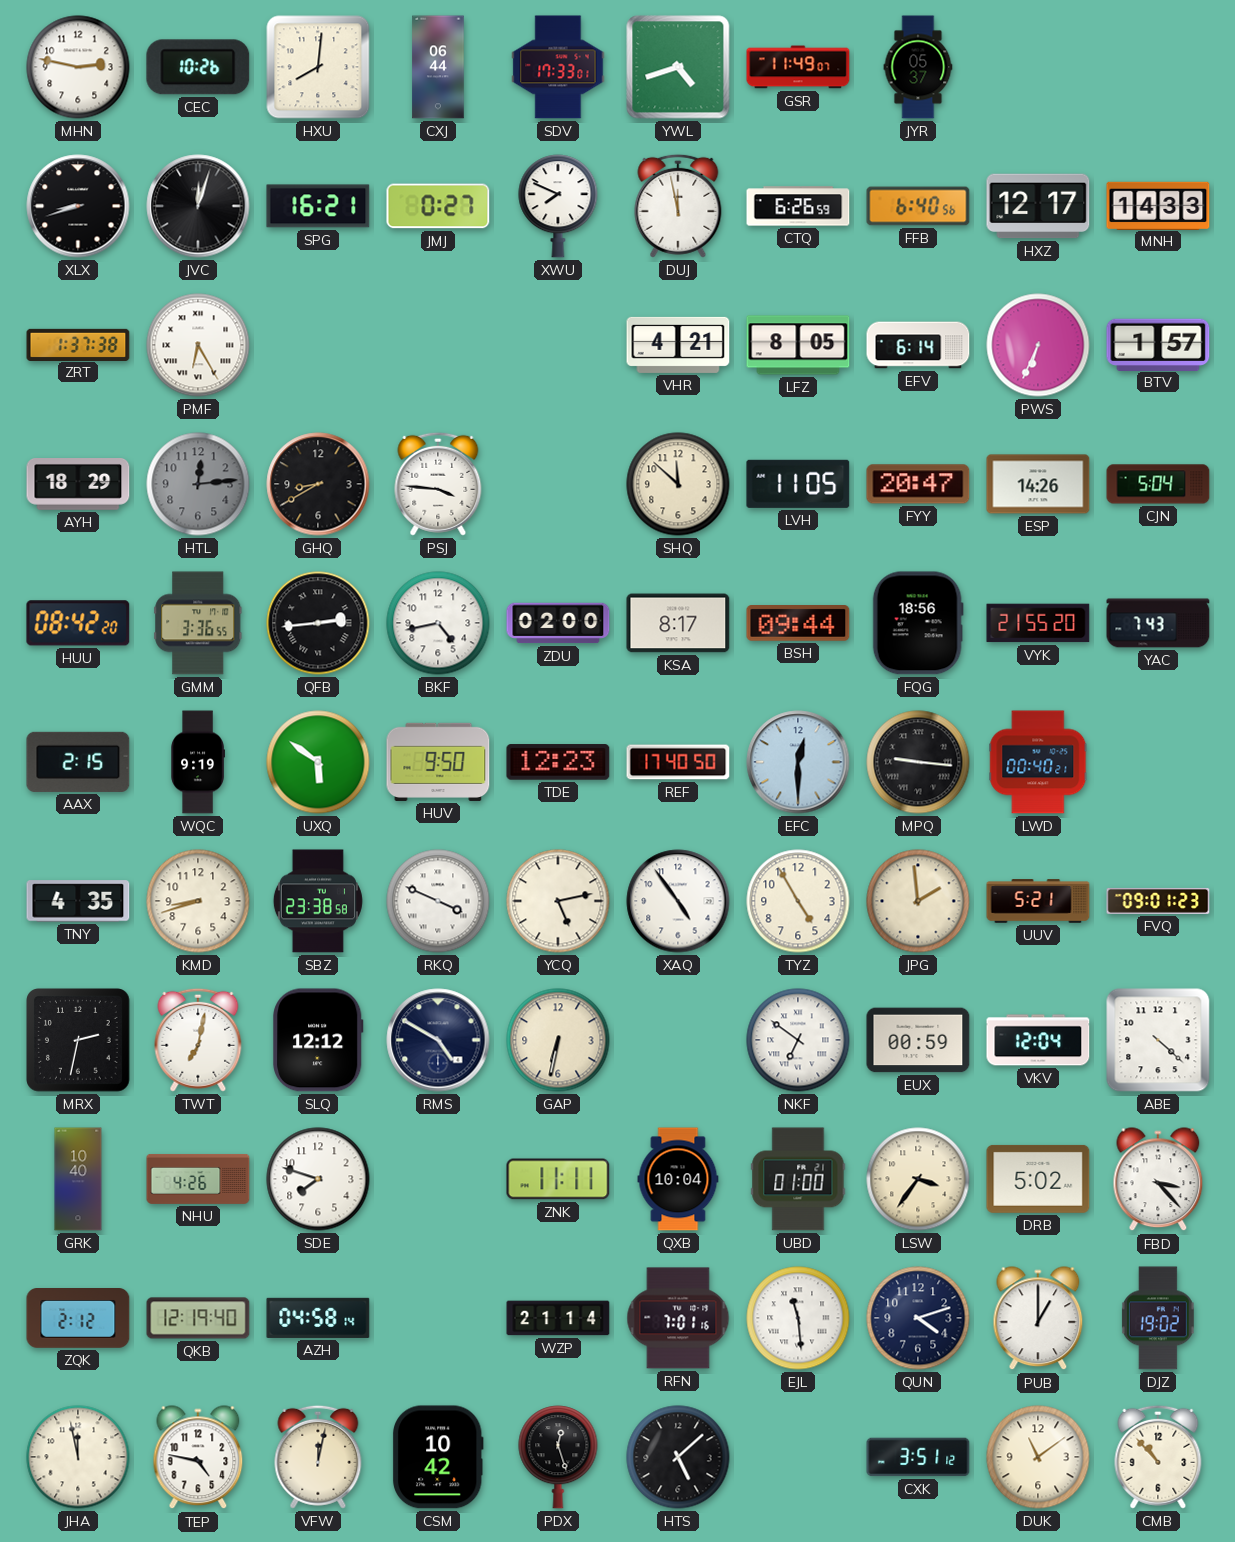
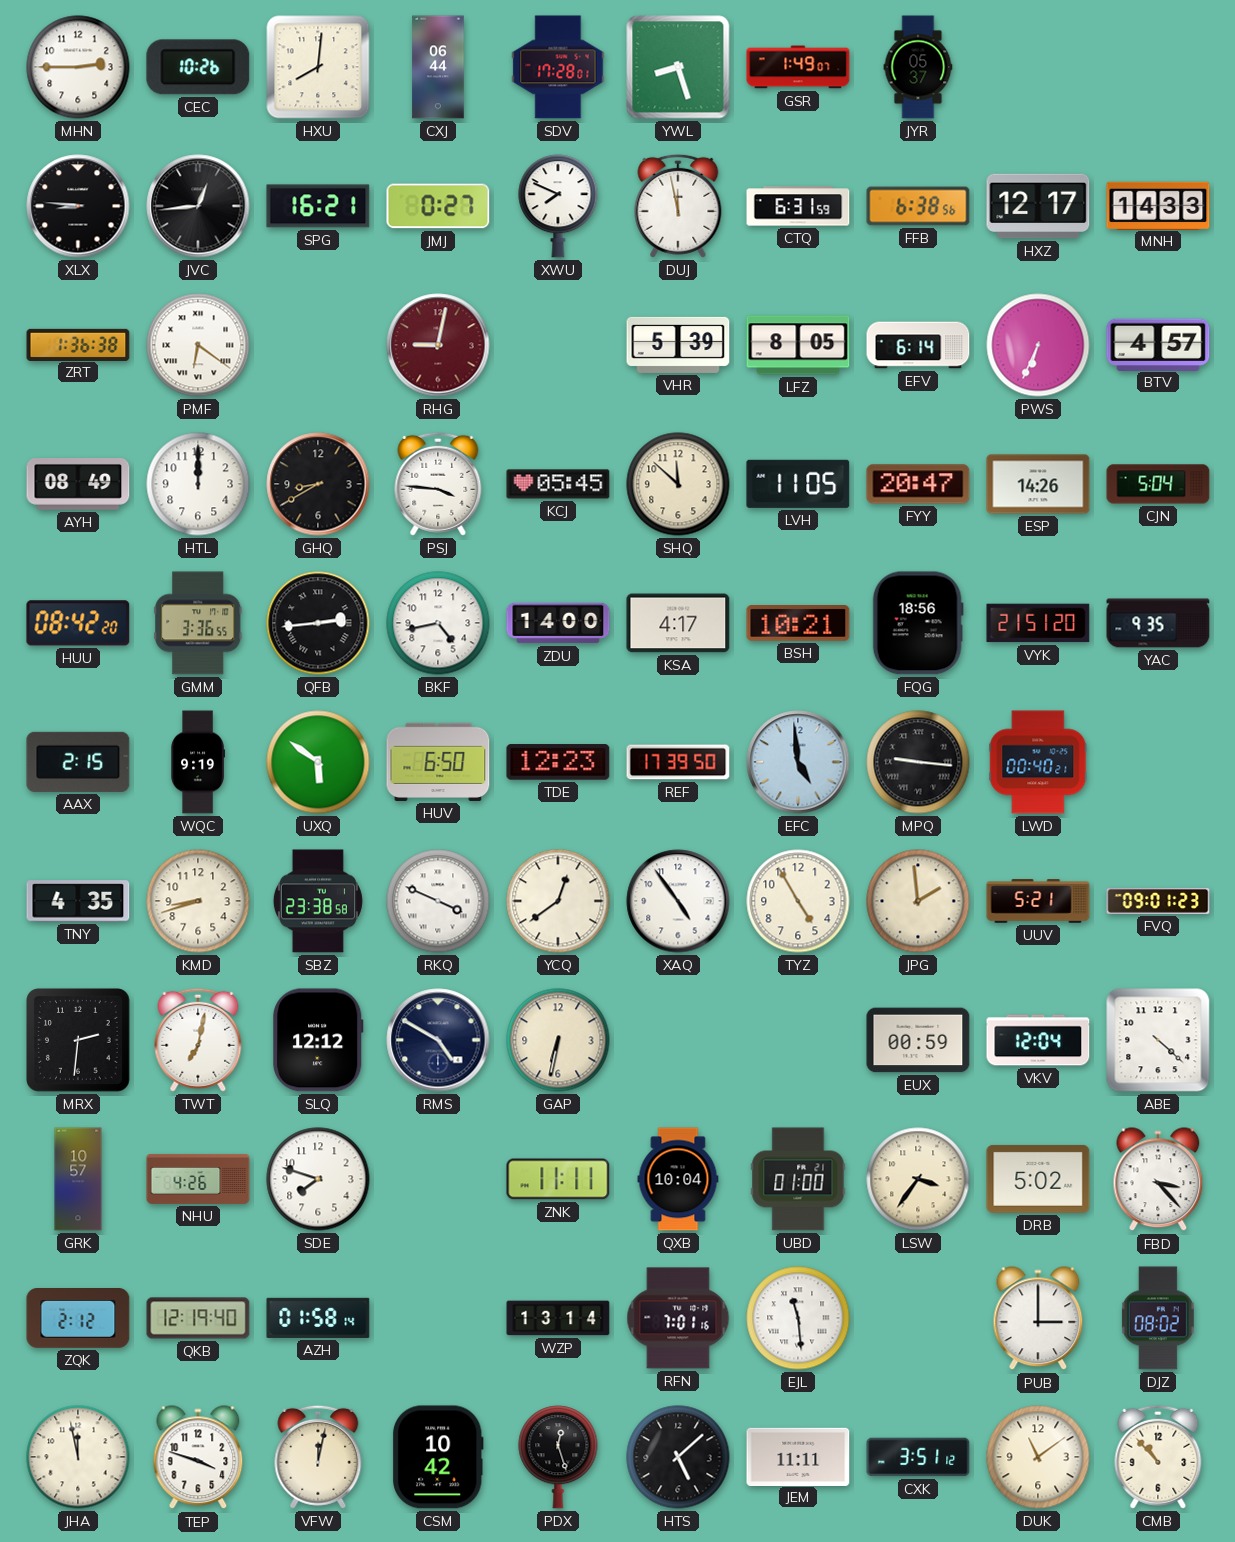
MHN: 2:47 -> 2:45
SDV: 17:33 -> 17:28
YWL: 4:42 -> 8:27
GSR: 11:49 -> 1:49
XLX: 8:42 -> 8:46
JVC: 12:03 -> 12:44
CTQ: 6:26 -> 6:31
FFB: 6:40 -> 6:38
ZRT: 1:37 -> 1:36
PMF: 6:25 -> 6:21
RHG: none -> 9:02
VHR: 4:21 -> 5:39
BTV: 1:57 -> 4:57
AYH: 18:29 -> 08:49
HTL: 12:14 -> 12:00
HTL dial: grey -> white
KCJ: none -> 05:45
ZDU: 02:00 -> 14:00
KSA: 8:17 -> 4:17
BSH: 09:44 -> 10:21
VYK: 21:55 -> 21:51
YAC: 7:43 -> 9:35
HUV: 9:50 -> 6:50
REF: 17:40 -> 17:39
EFC: 12:30 -> 4:59
YCQ: 5:13 -> 12:39
MRX: 2:32 -> 2:31
NKF: 6:51 -> none
GRK: 10:40 -> 10:57
AZH: 04:58 -> 01:58
WZP: 21:14 -> 13:14
QUN: 4:12 -> none
PUB: 1:00 -> 3:00
DJZ: 19:02 -> 08:02
TEP: 4:47 -> 3:48
JEM: none -> 11:11
